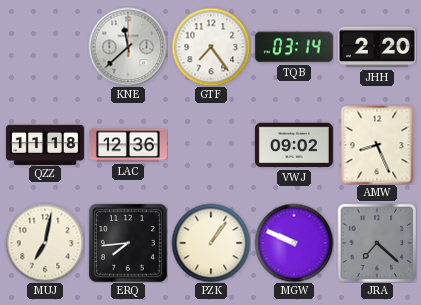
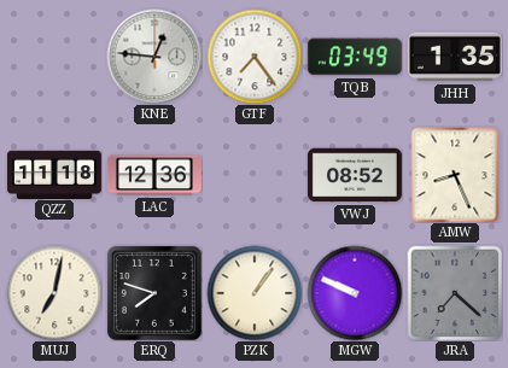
KNE: 11:38 -> 12:46
TQB: 03:14 -> 03:49
JHH: 2:20 -> 1:35
VWJ: 09:02 -> 08:52
ERQ: 7:44 -> 7:48
